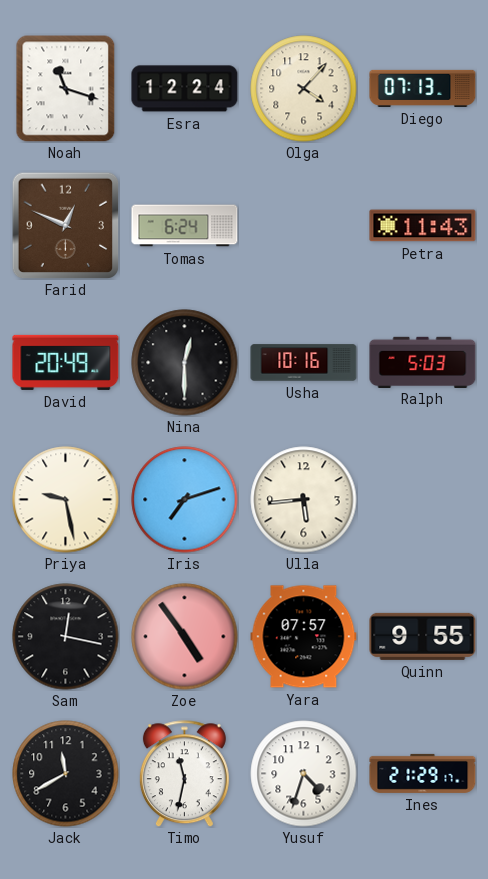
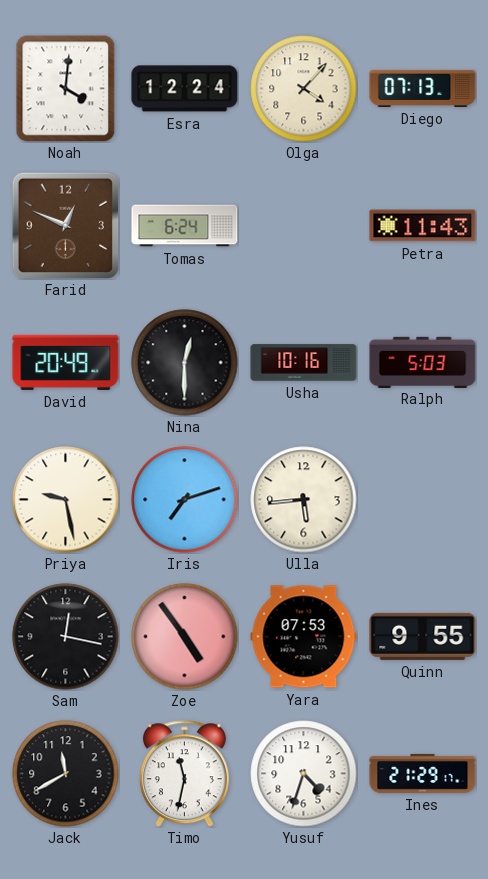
Noah: 11:18 -> 4:01
Yara: 07:57 -> 07:53
